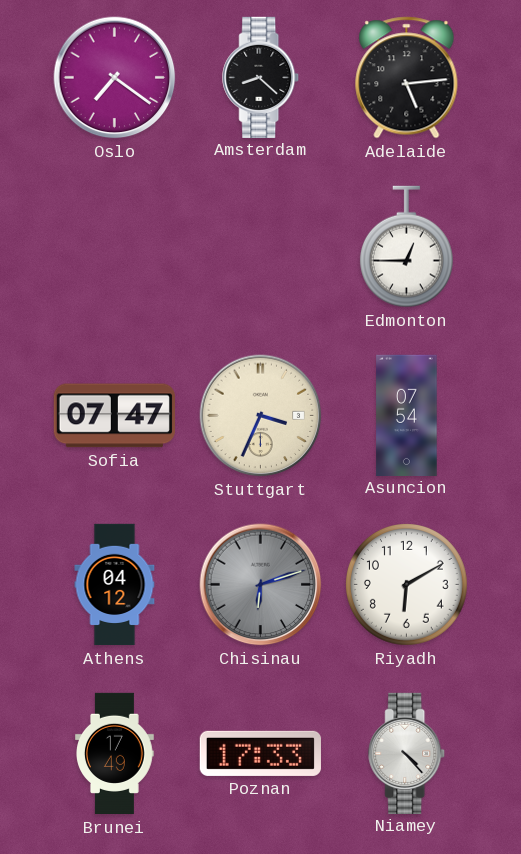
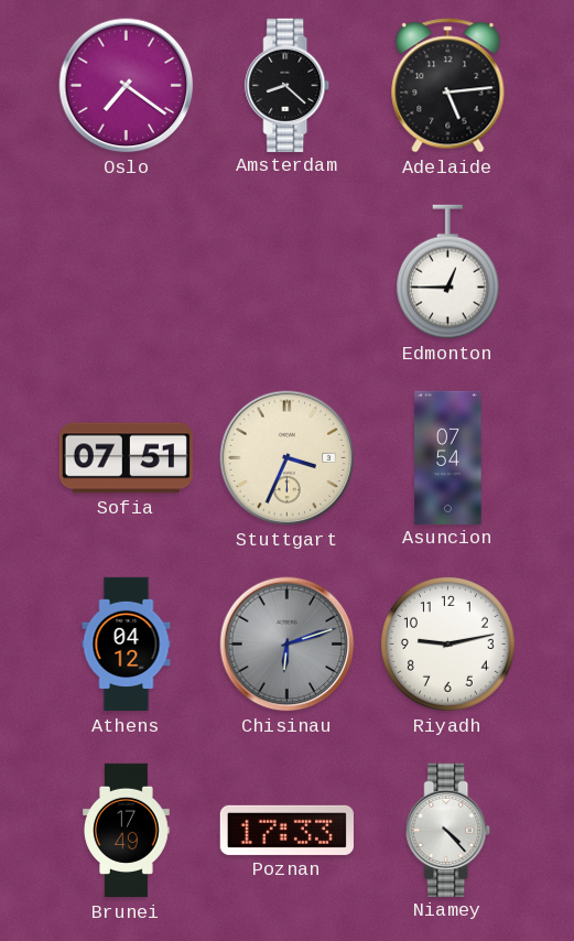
Sofia: 07:47 -> 07:51
Riyadh: 6:10 -> 9:13
